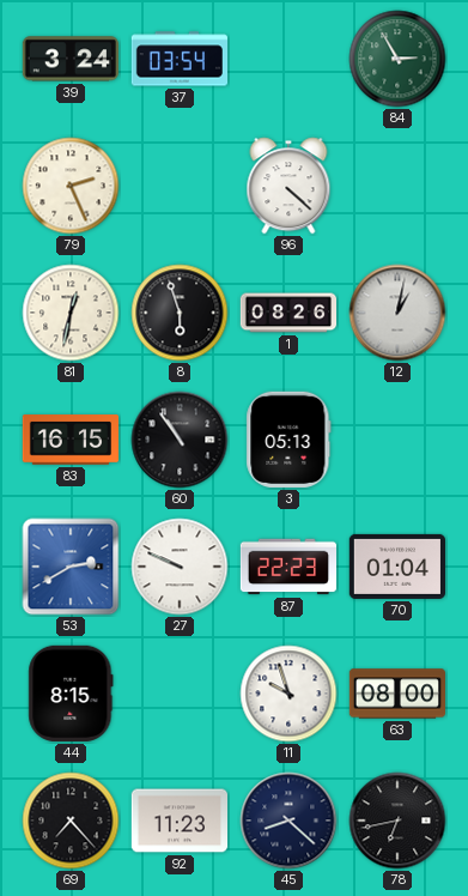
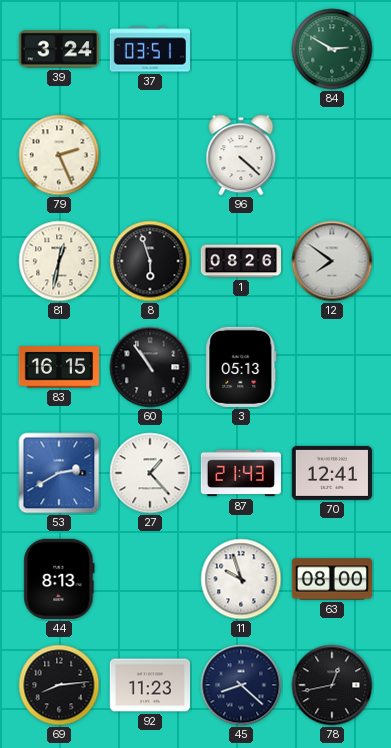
37: 03:54 -> 03:51
84: 2:55 -> 2:50
12: 1:02 -> 7:51
27: 9:49 -> 1:23
87: 22:23 -> 21:43
70: 01:04 -> 12:41
44: 8:15 -> 8:13
69: 7:23 -> 8:14
78: 6:43 -> 12:43
